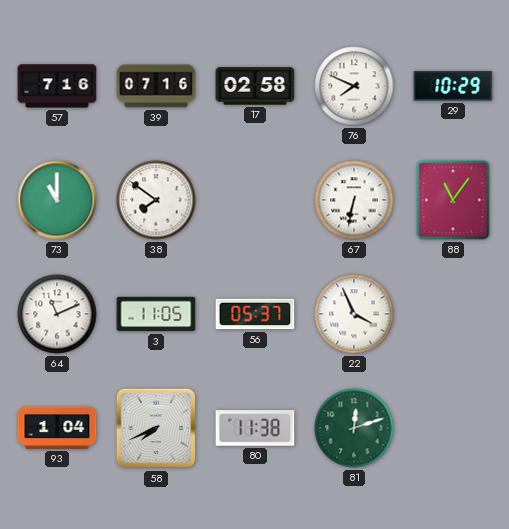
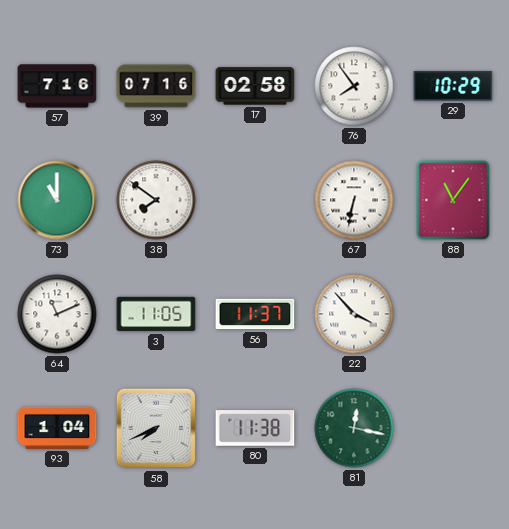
76: 7:49 -> 7:54
56: 05:37 -> 11:37
22: 3:56 -> 3:53
81: 12:12 -> 12:17
